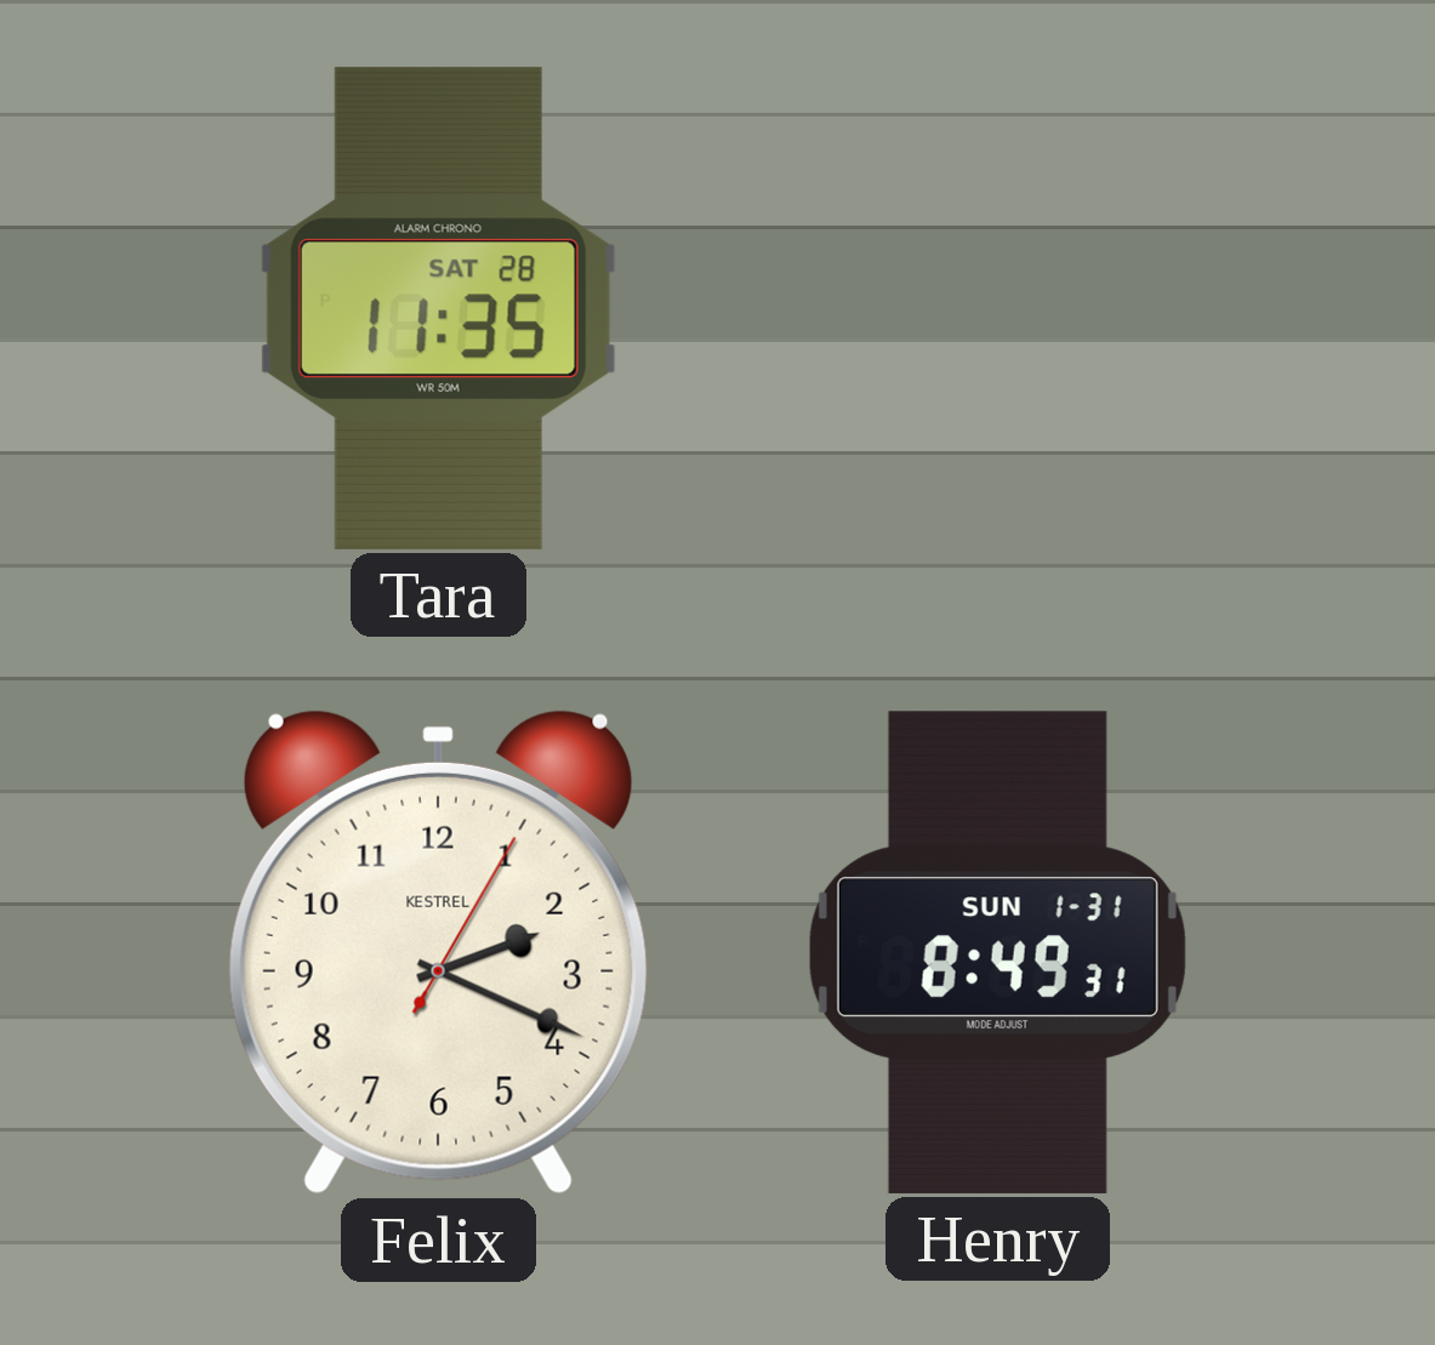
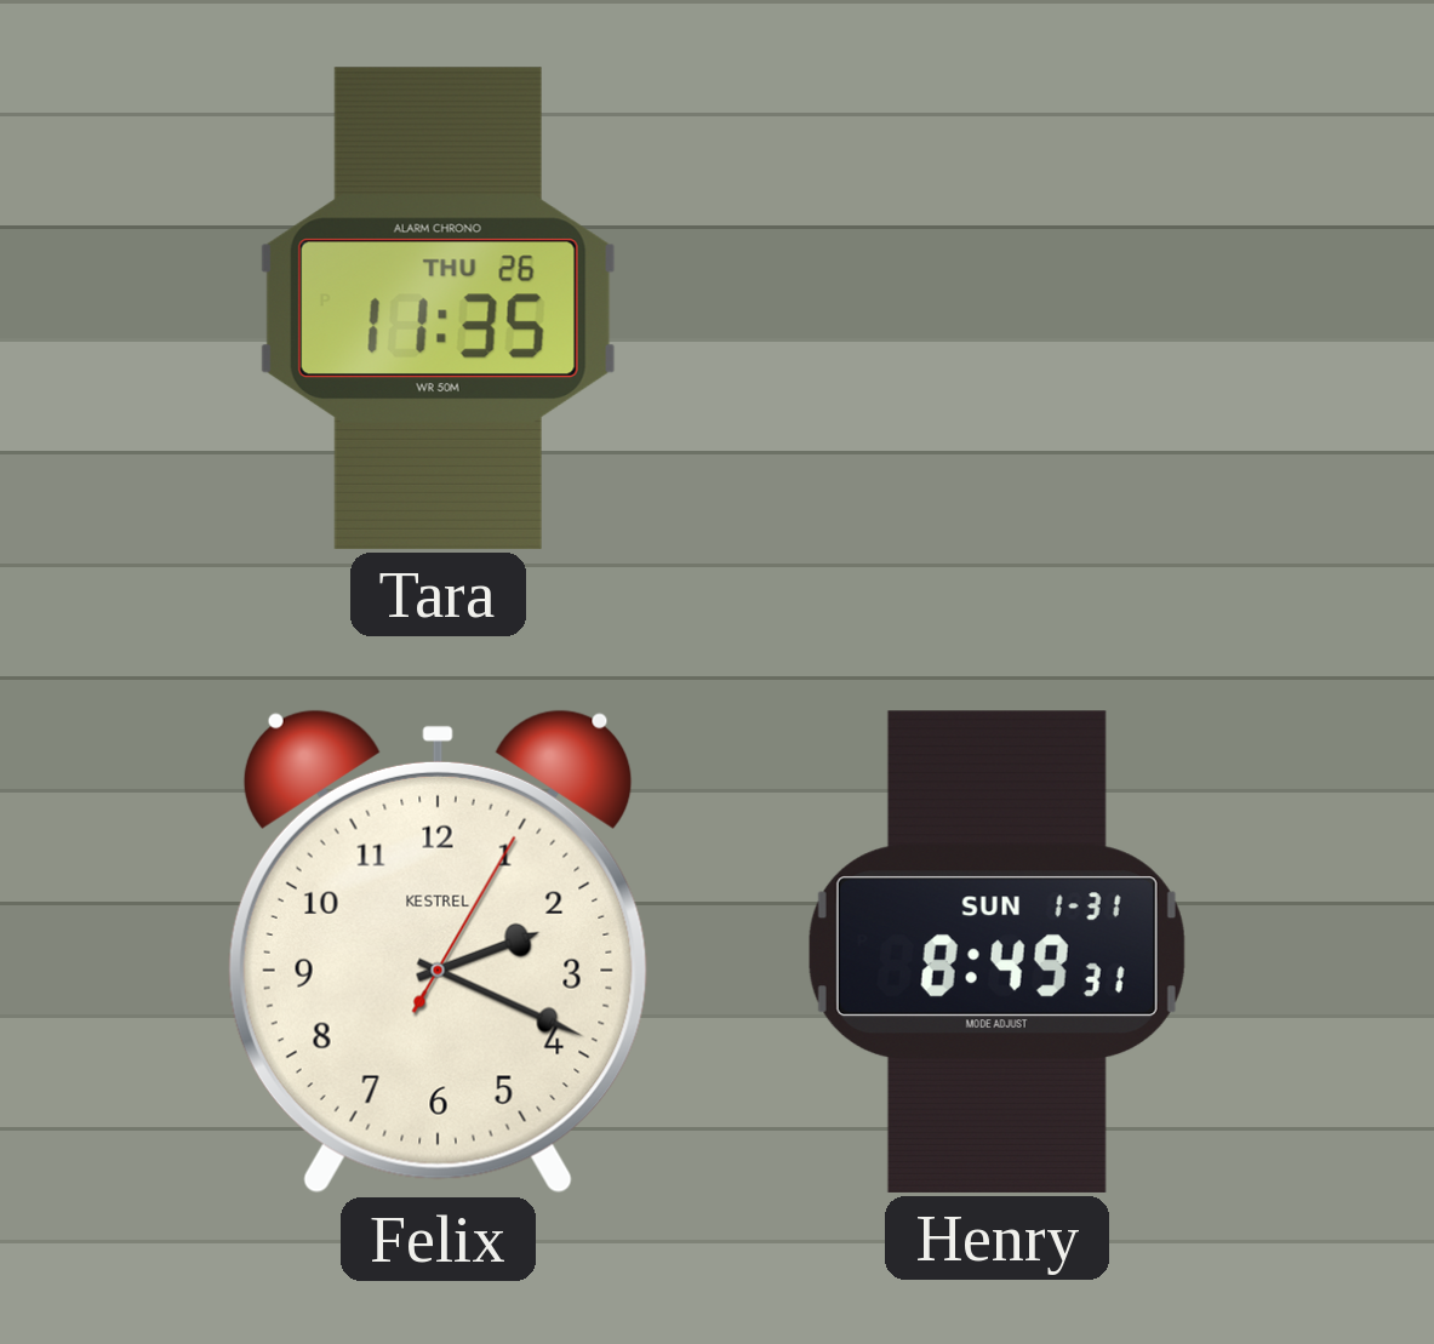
Tara date: SAT 28 -> THU 26
